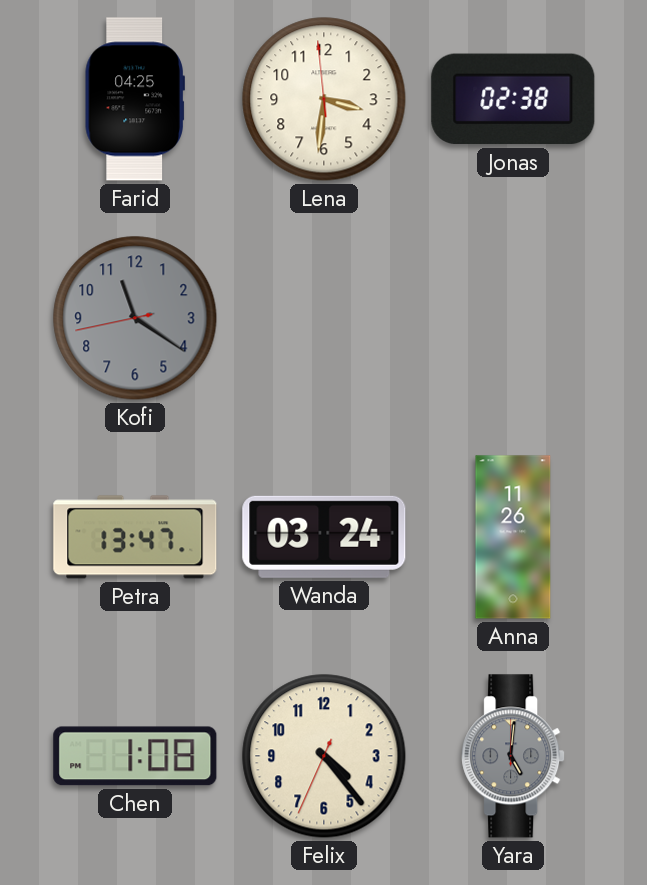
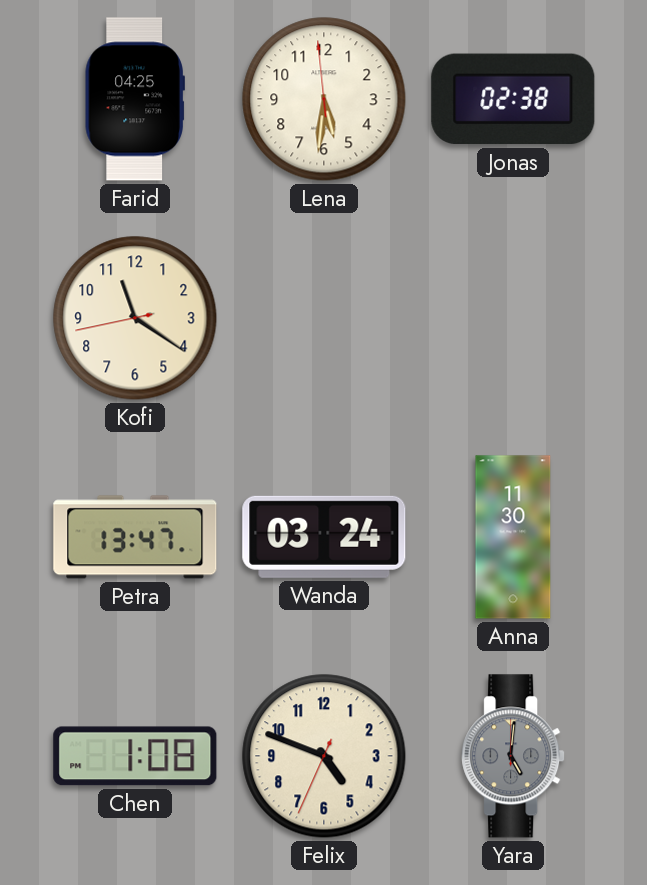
Lena: 3:30 -> 5:30
Kofi dial: grey -> cream
Anna: 11:26 -> 11:30
Felix: 4:23 -> 4:48
